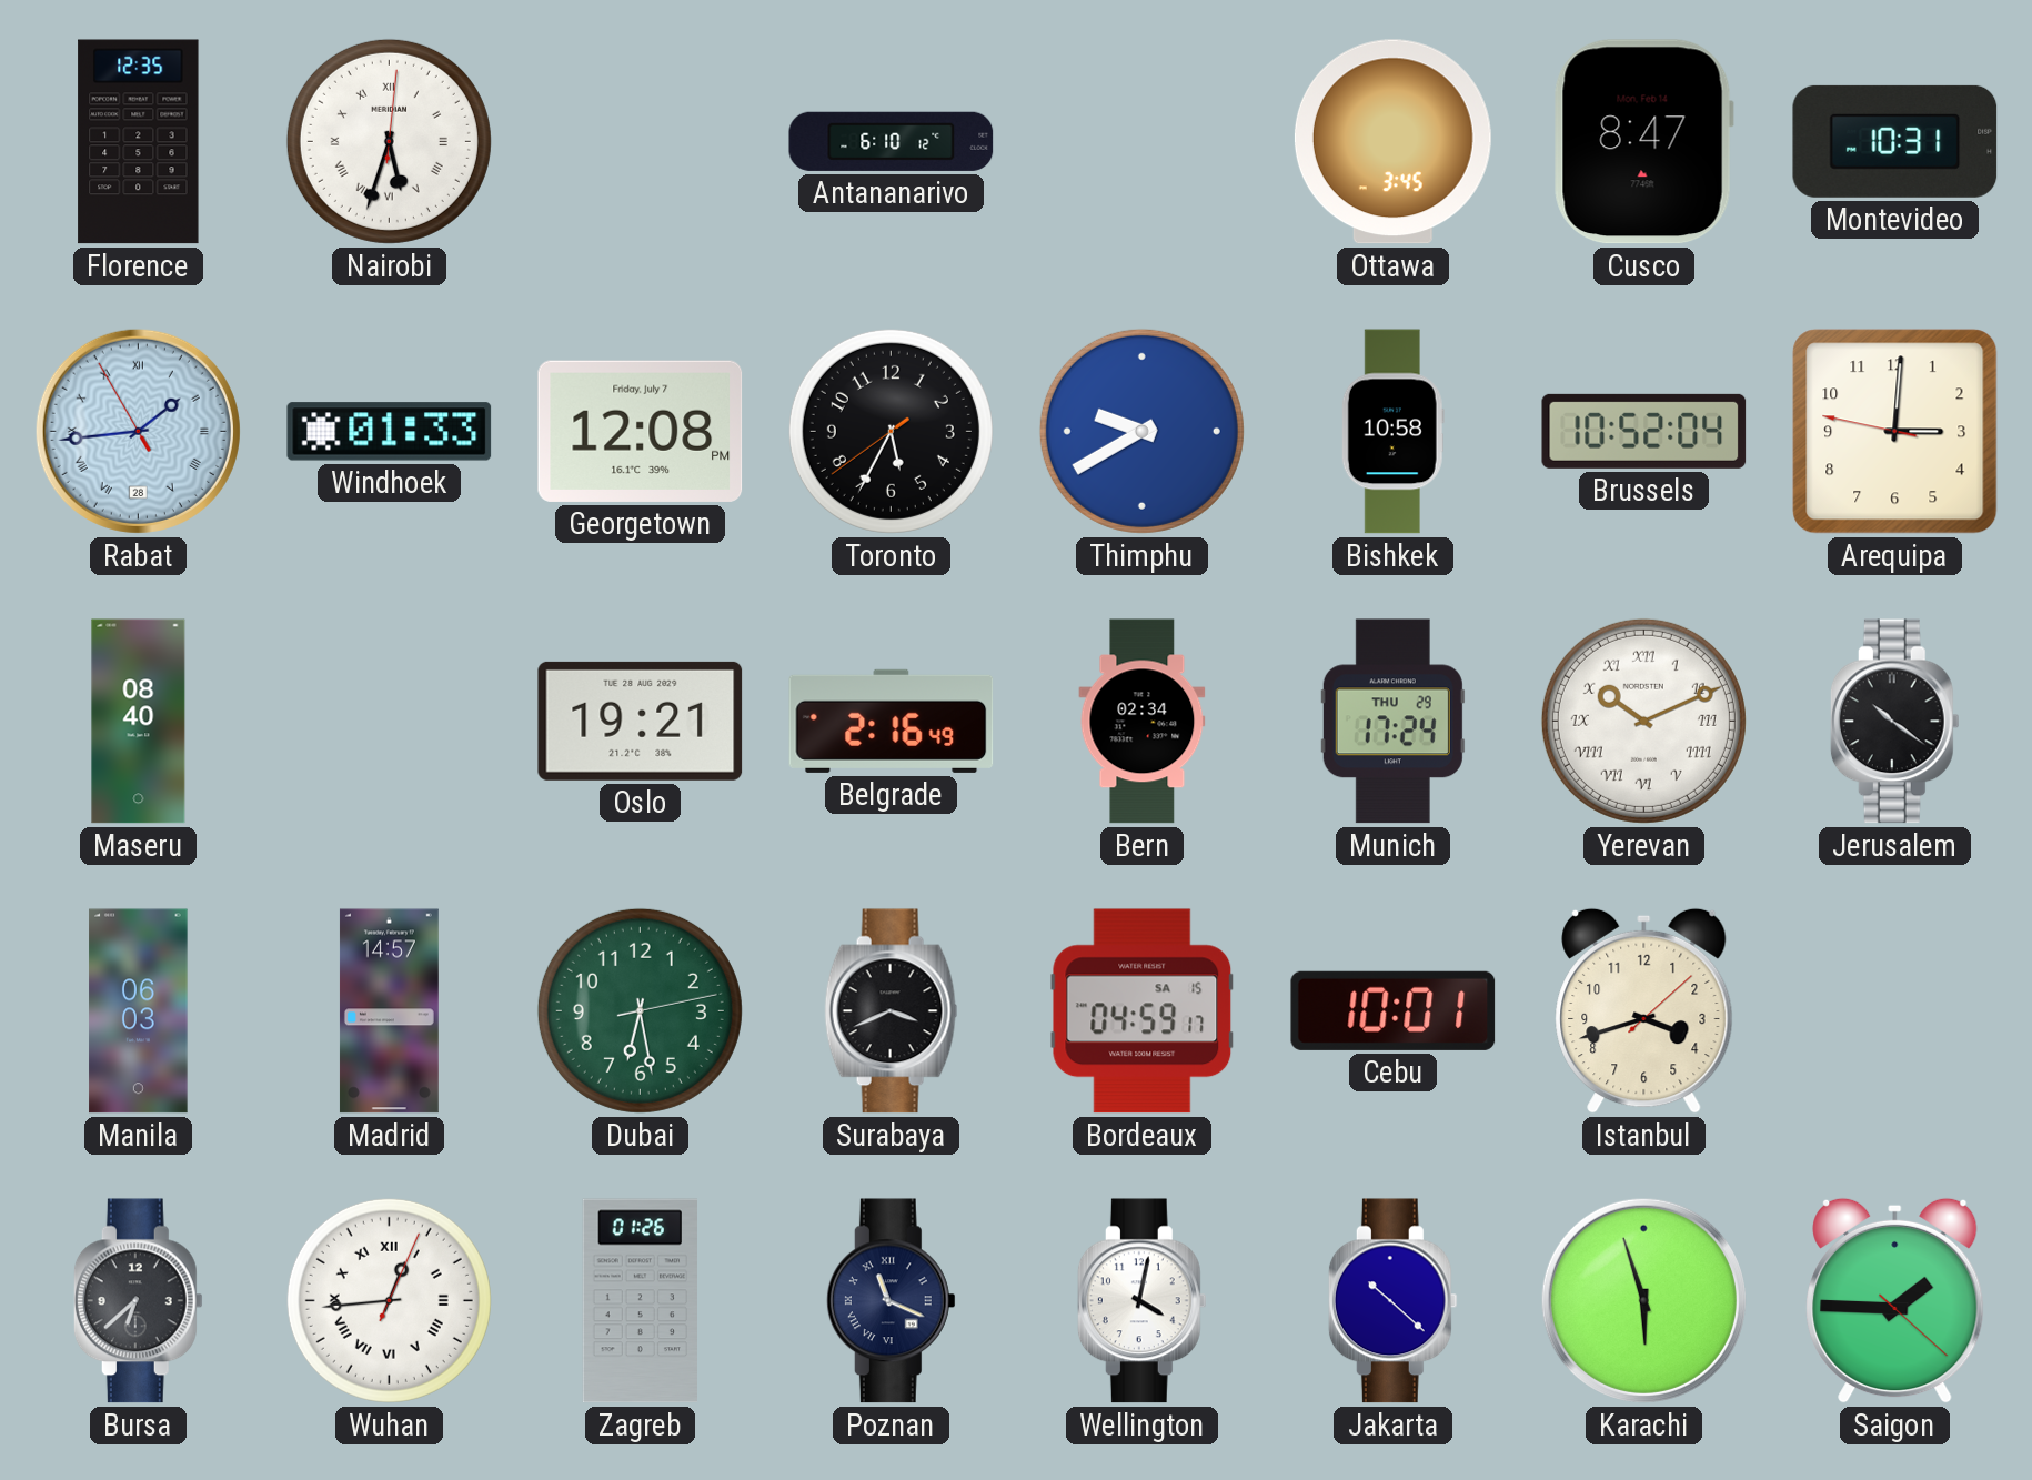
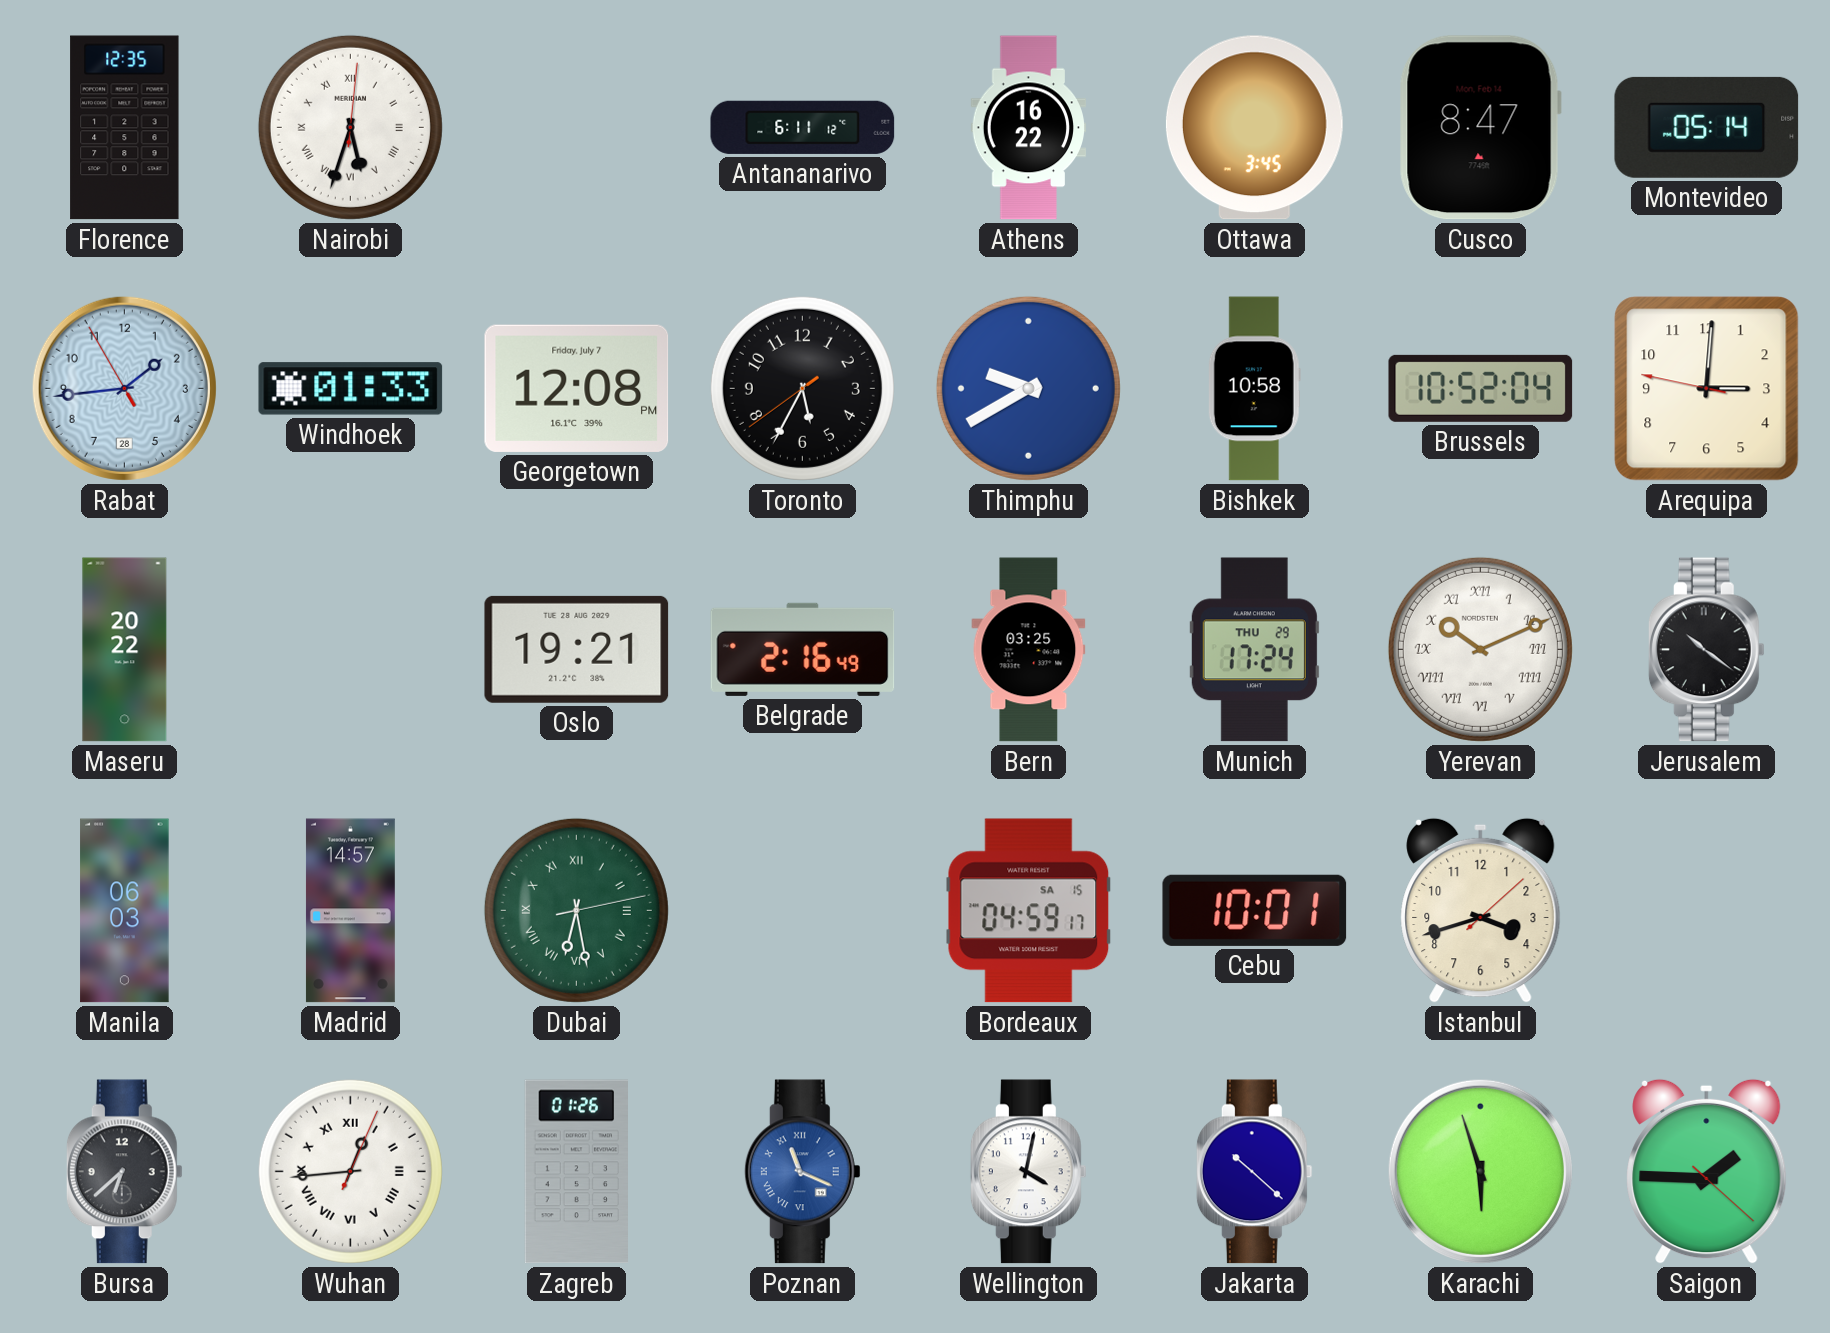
Antananarivo: 6:10 -> 6:11
Athens: none -> 16:22
Montevideo: 10:31 -> 05:14
Rabat numerals: Roman -> Arabic
Maseru: 08:40 -> 20:22
Bern: 02:34 -> 03:25
Dubai numerals: Arabic -> Roman
Surabaya: 3:41 -> none
Poznan dial: navy -> blue
